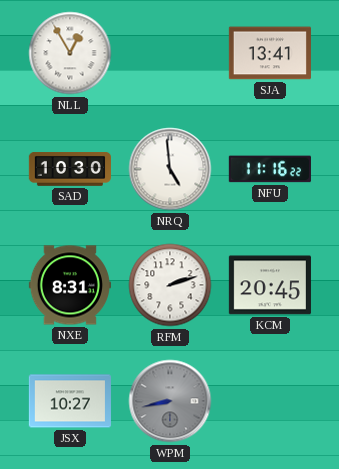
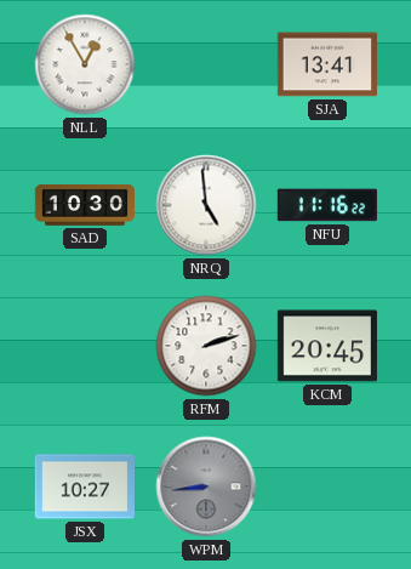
NXE: 8:31 -> none
WPM: 8:43 -> 8:44
